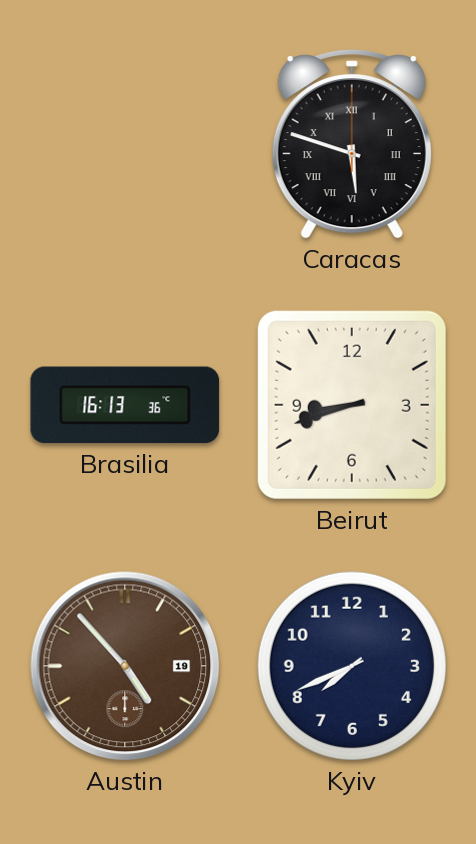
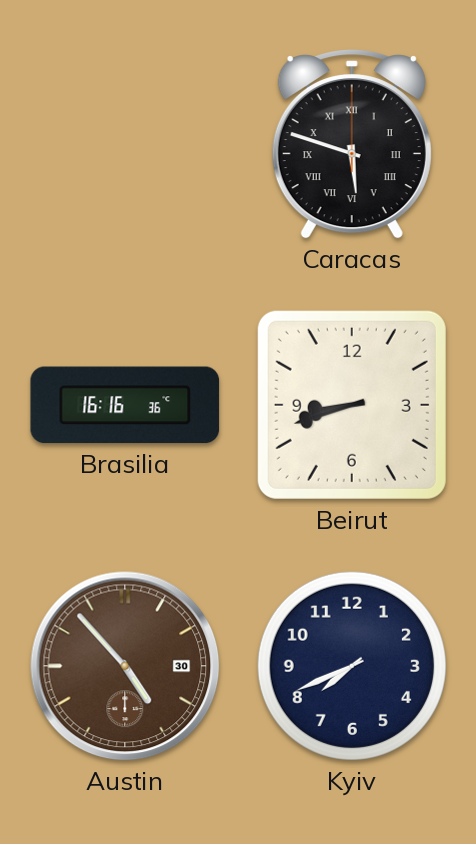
Brasilia: 16:13 -> 16:16
Austin date: 19 -> 30
